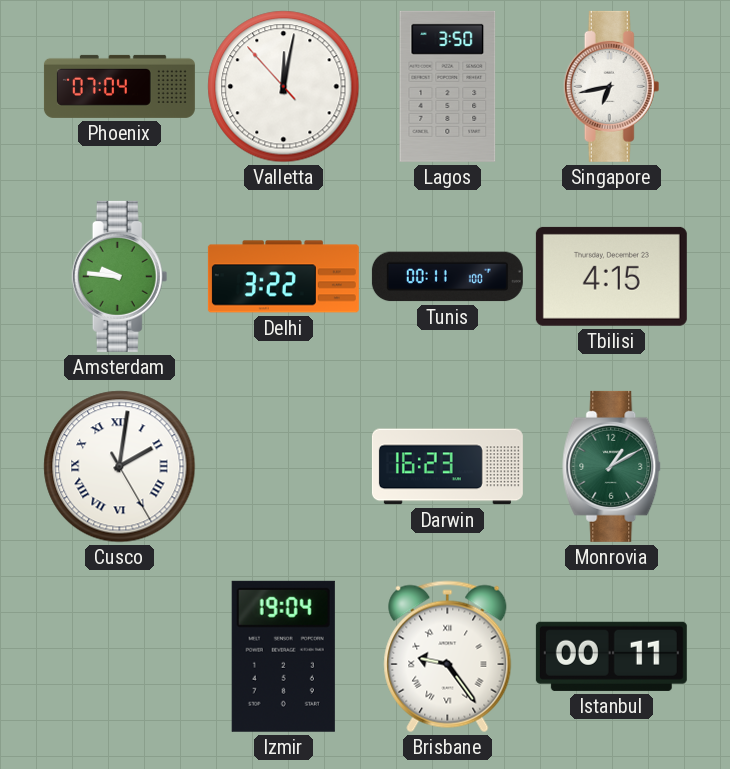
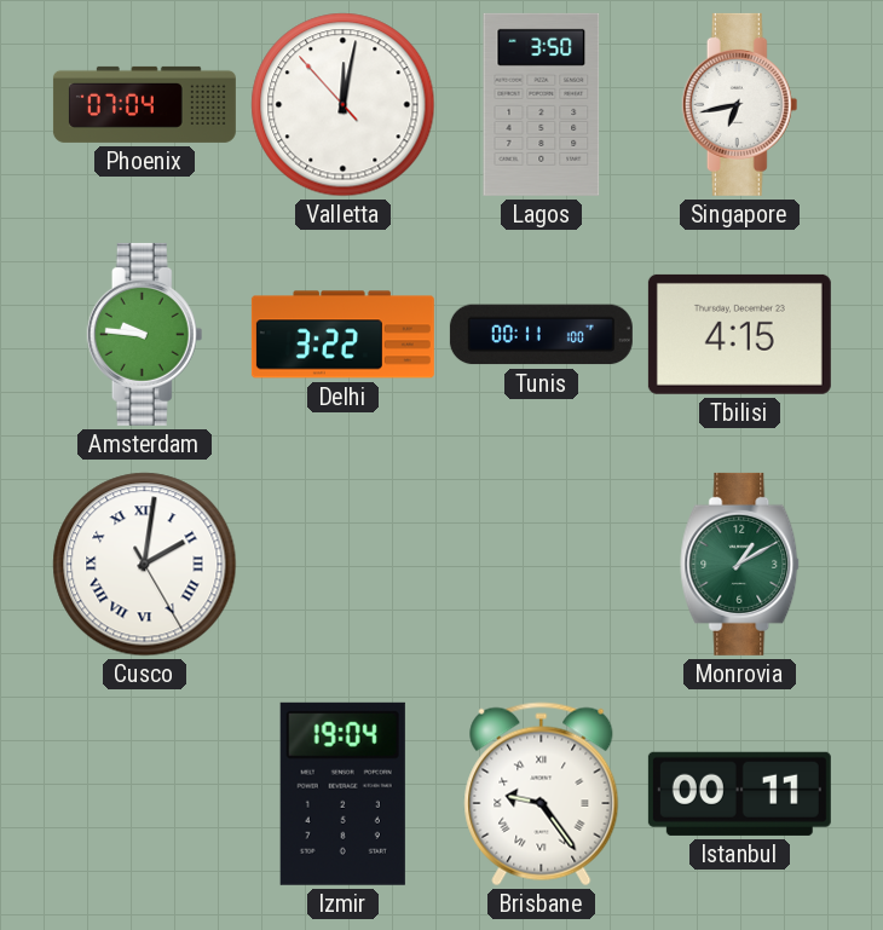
Darwin: 16:23 -> none
